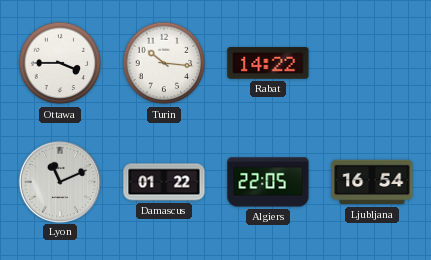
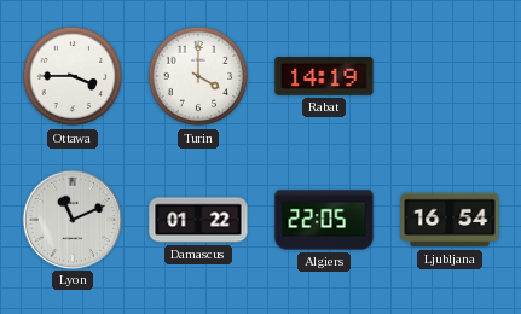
Turin: 10:16 -> 4:00
Rabat: 14:22 -> 14:19
